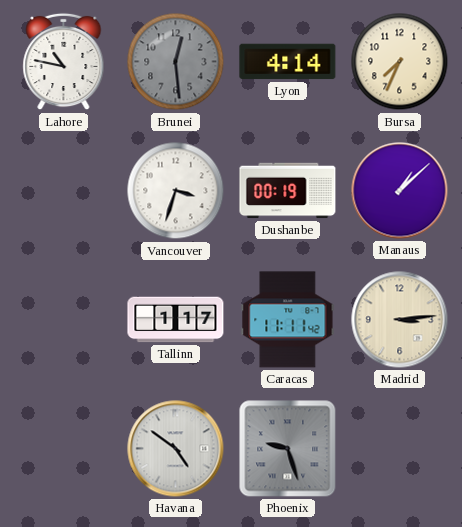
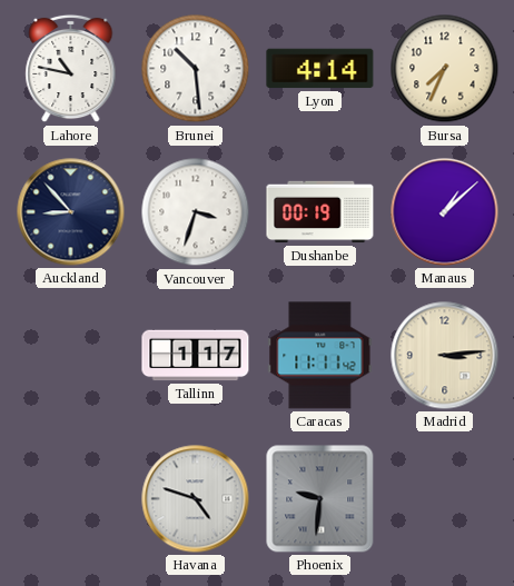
Brunei: 12:29 -> 10:29
Brunei dial: grey -> white
Auckland: none -> 8:53
Havana: 4:51 -> 4:48
Phoenix: 9:27 -> 9:31
